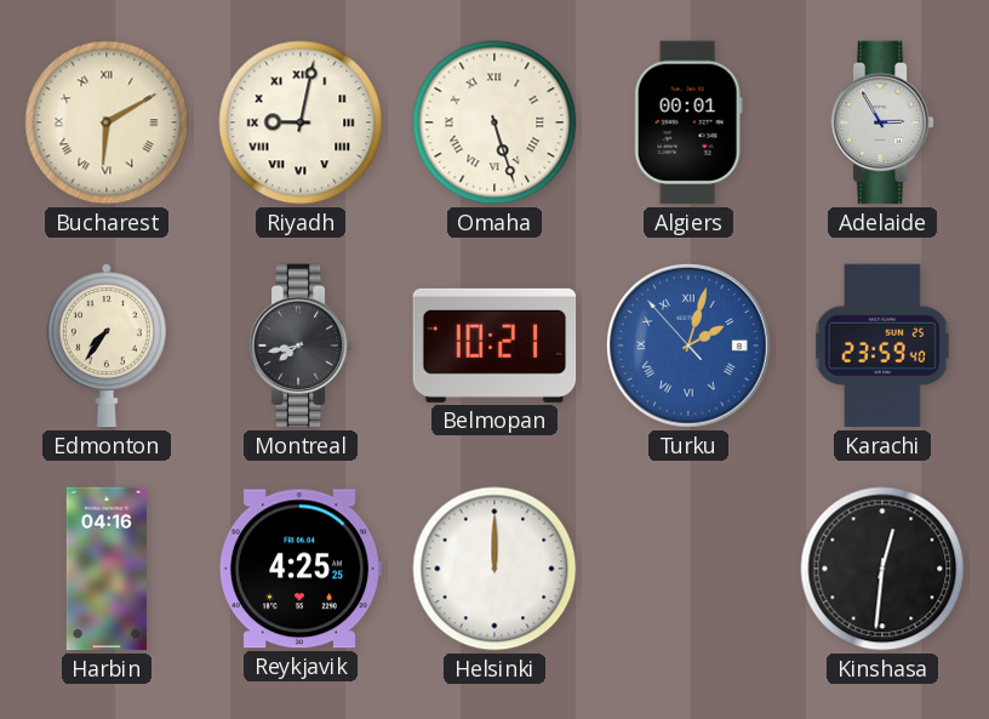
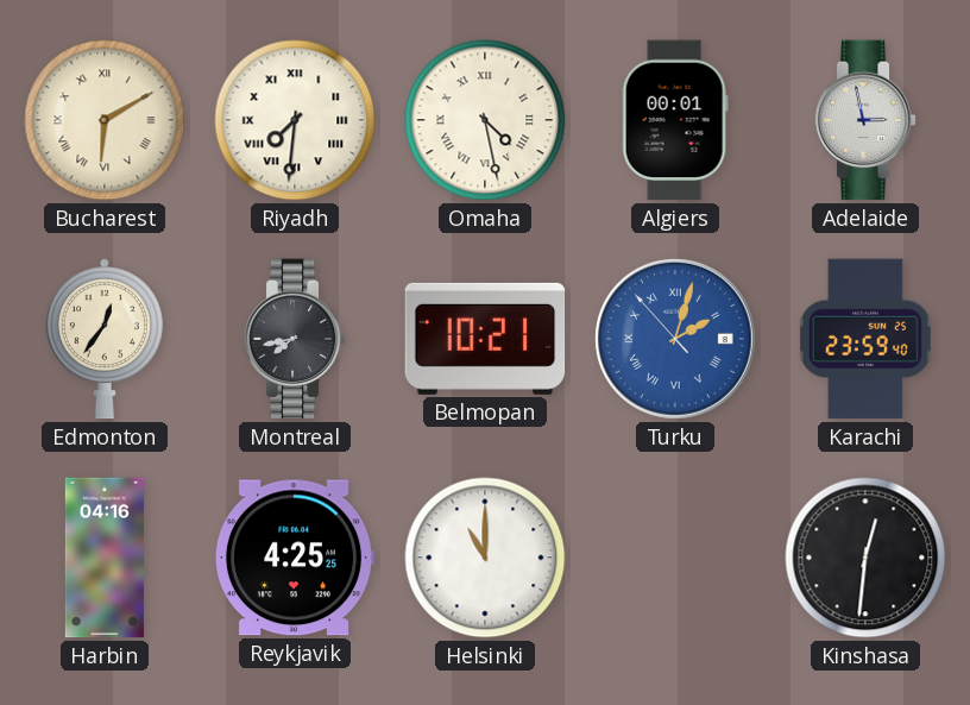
Riyadh: 9:02 -> 7:31
Omaha: 5:27 -> 4:28
Adelaide: 2:55 -> 2:58
Edmonton: 7:36 -> 12:36
Helsinki: 12:00 -> 11:00
